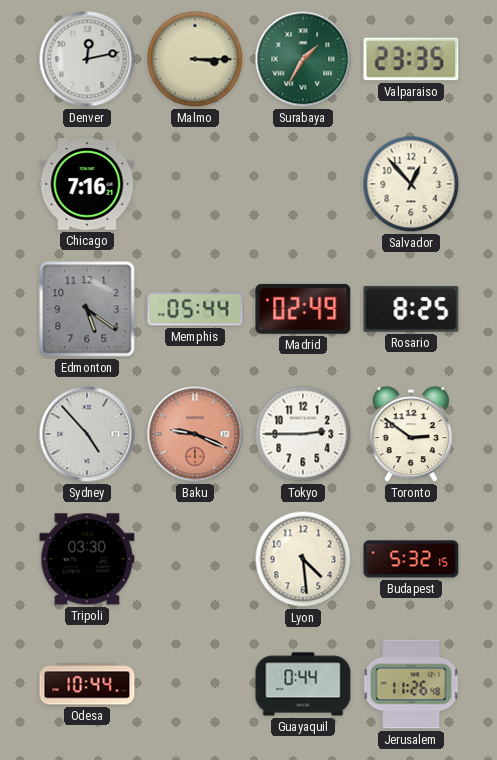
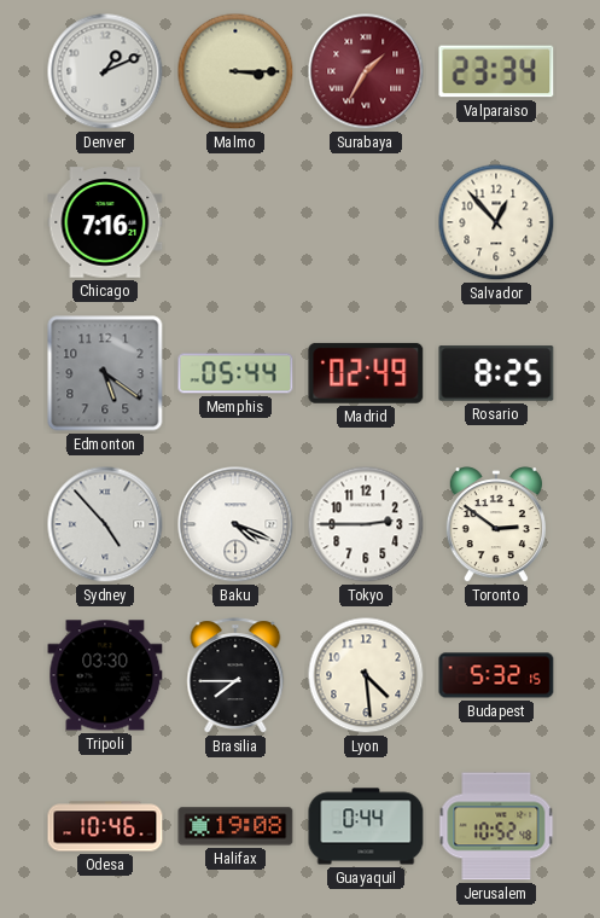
Denver: 12:13 -> 1:11
Surabaya dial: green -> burgundy
Valparaiso: 23:35 -> 23:34
Baku: 9:19 -> 4:19
Baku dial: salmon -> white
Brasilia: none -> 7:45
Odesa: 10:44 -> 10:46
Halifax: none -> 19:08
Jerusalem: 11:26 -> 10:52
